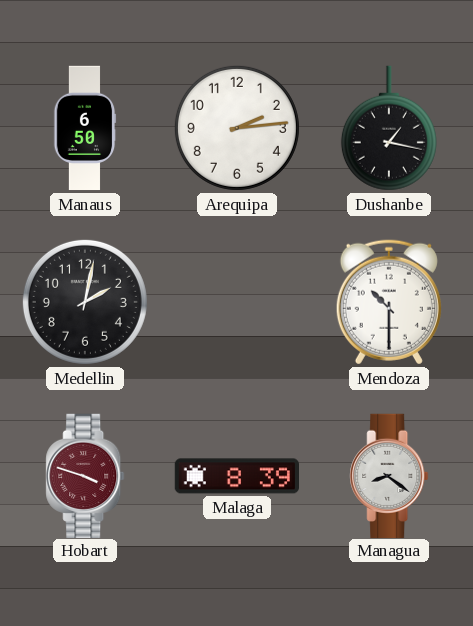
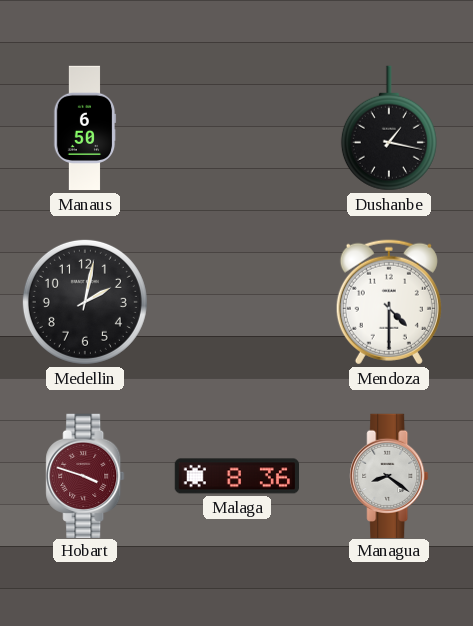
Arequipa: 2:14 -> none
Mendoza: 10:30 -> 4:30
Malaga: 8:39 -> 8:36
